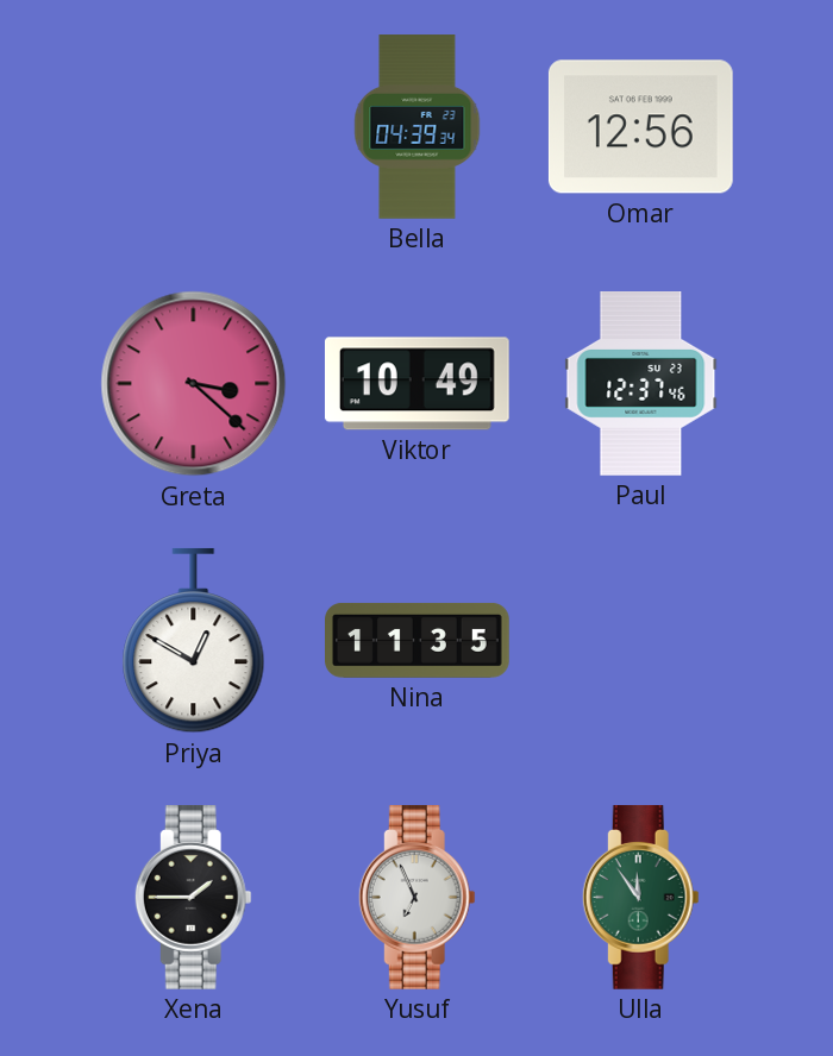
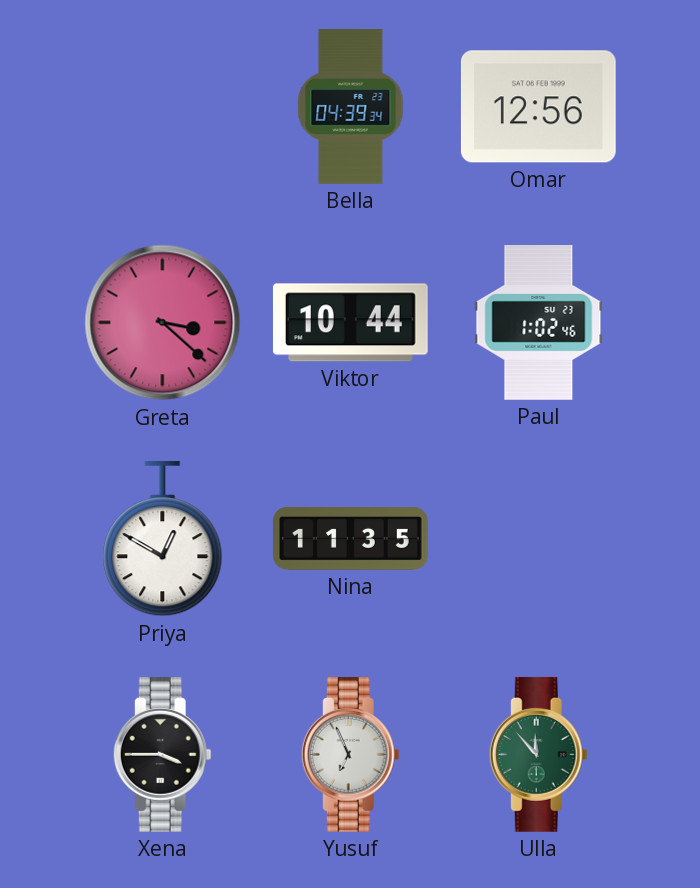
Viktor: 10:49 -> 10:44
Paul: 12:37 -> 1:02
Xena: 1:45 -> 3:45
Ulla: 11:54 -> 11:53
